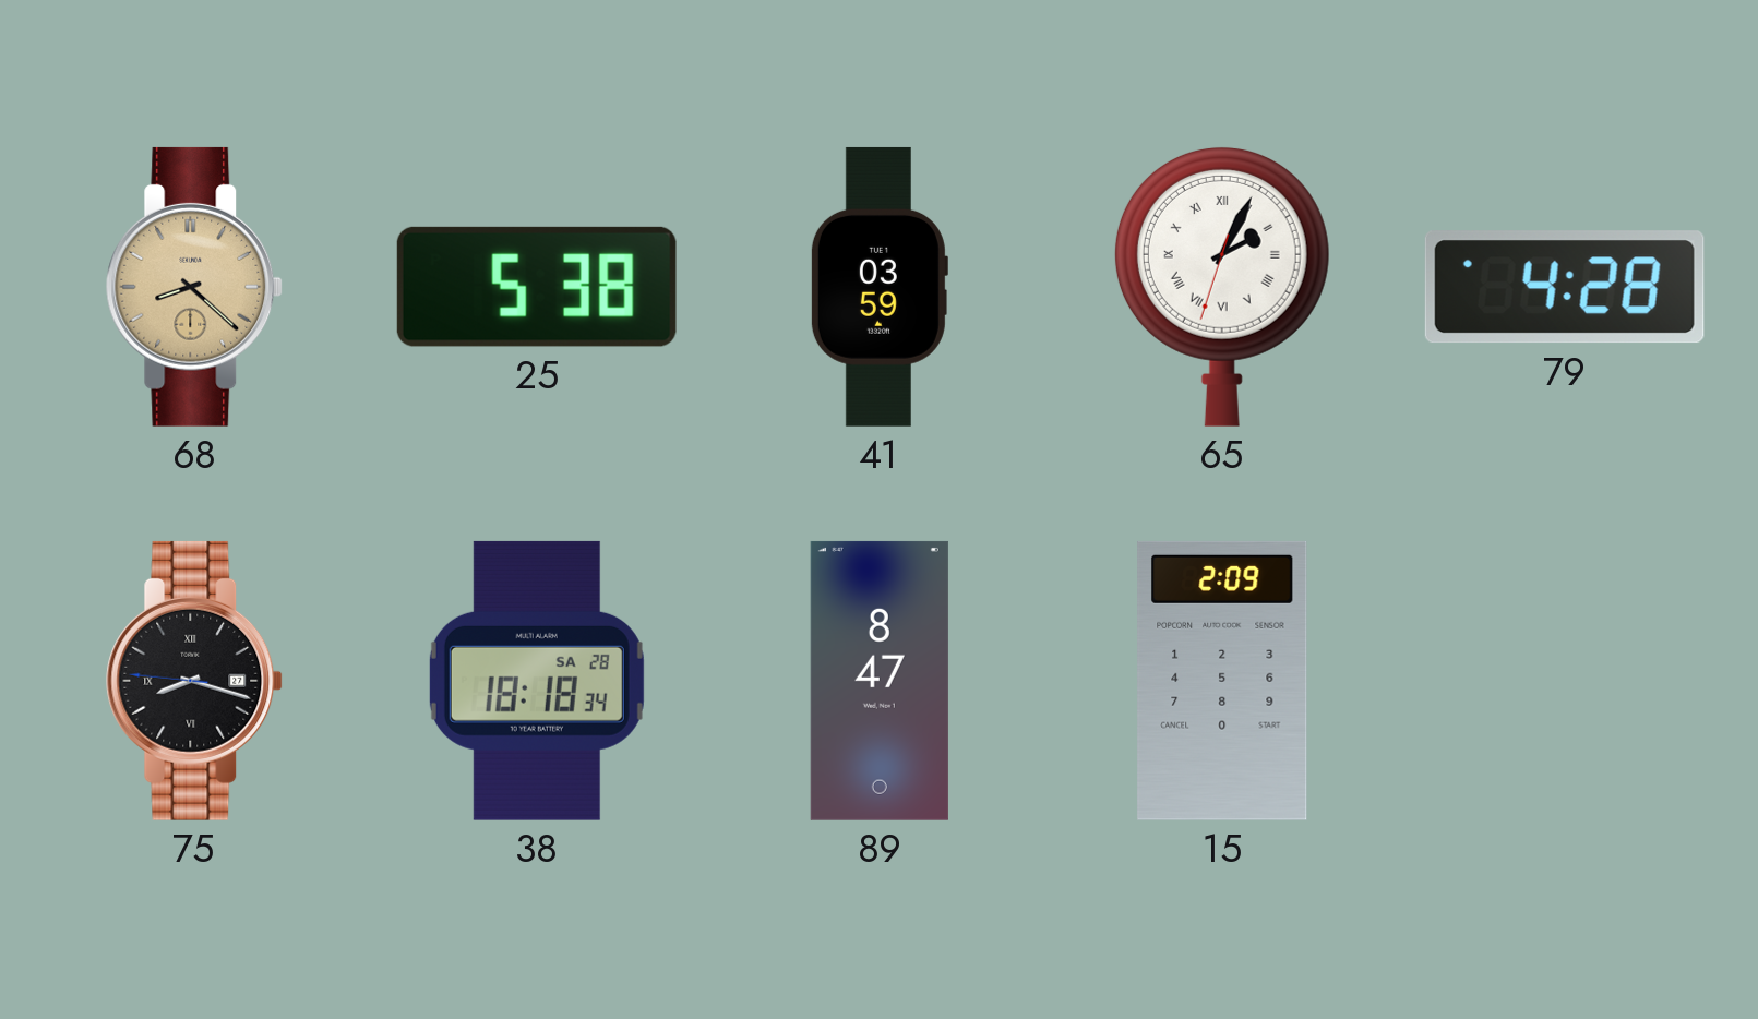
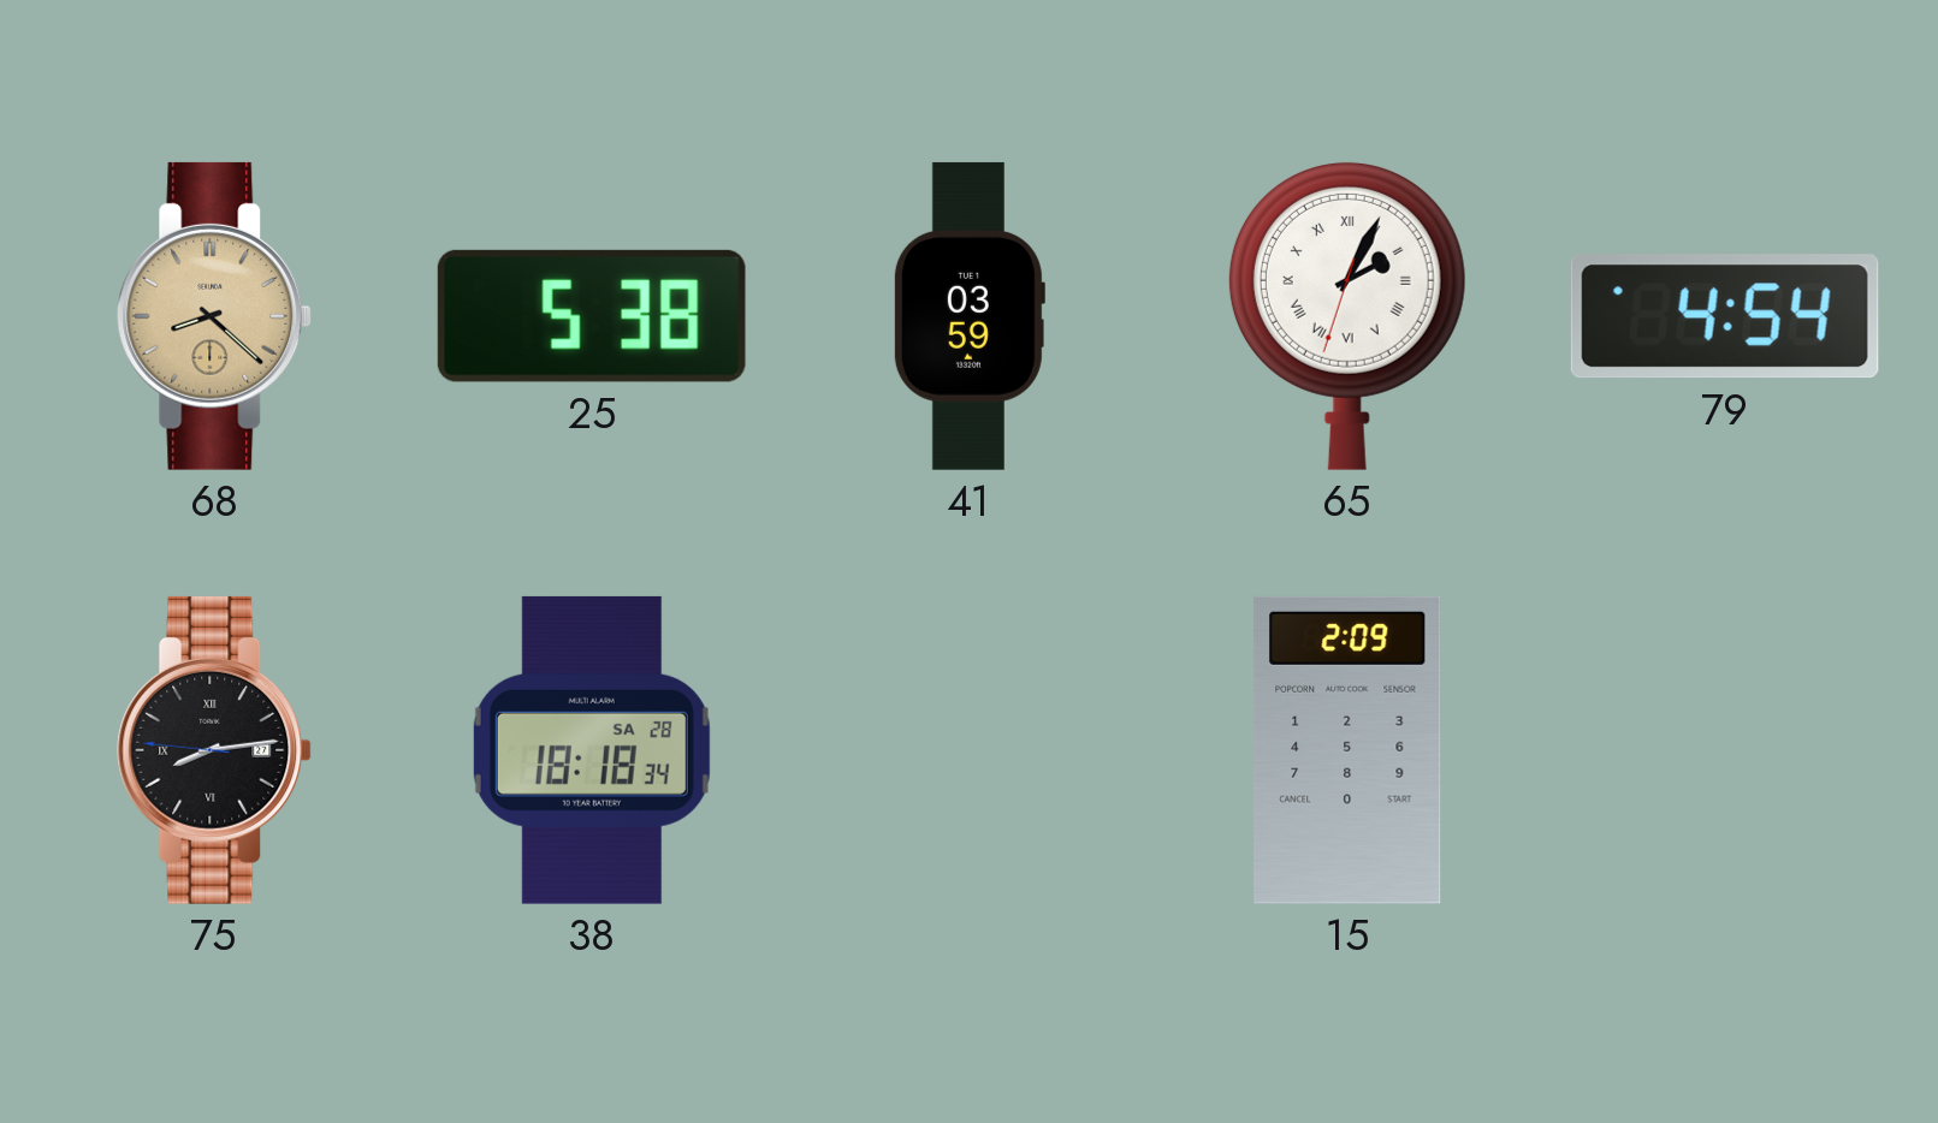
79: 4:28 -> 4:54
75: 8:17 -> 8:13
89: 8:47 -> none
